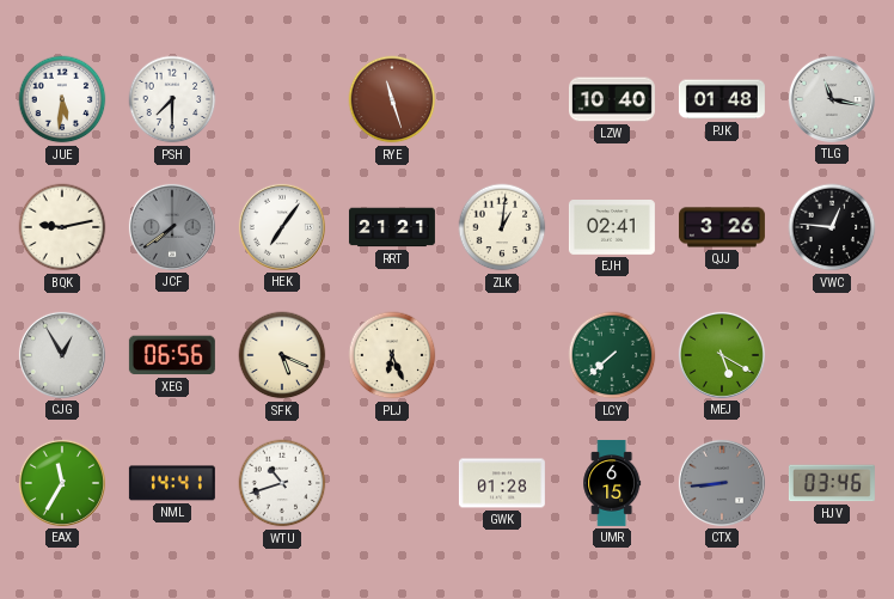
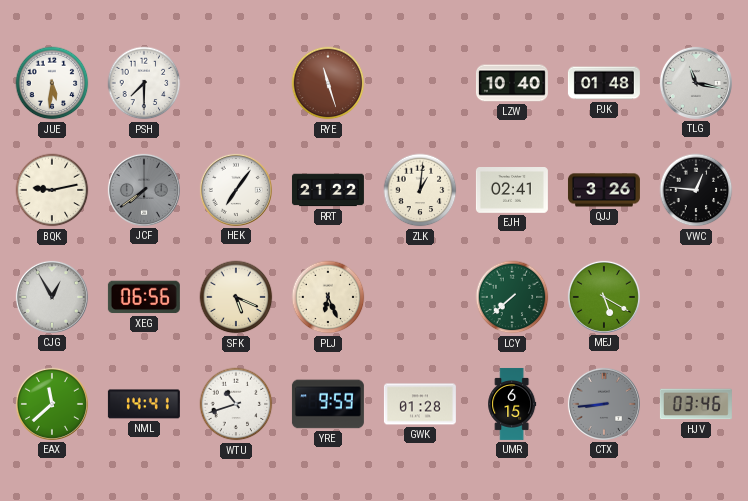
RRT: 21:21 -> 21:22
EAX: 11:35 -> 11:38
YRE: none -> 9:59
